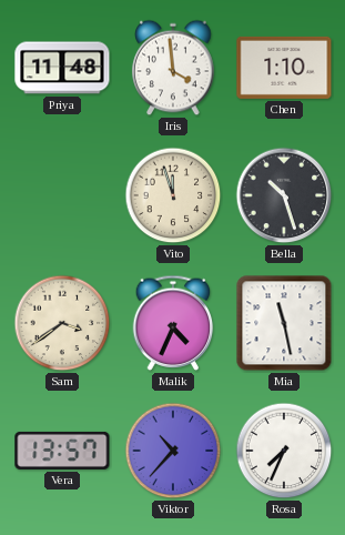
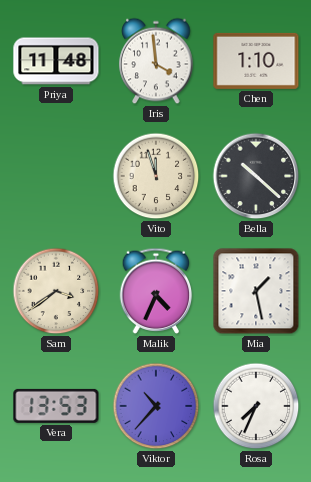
Bella: 10:27 -> 10:22
Mia: 11:28 -> 1:28
Vera: 13:57 -> 13:53
